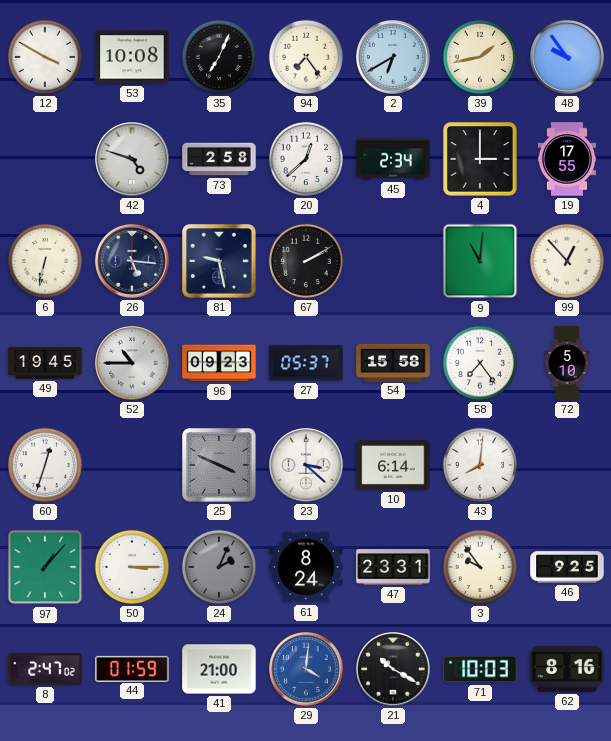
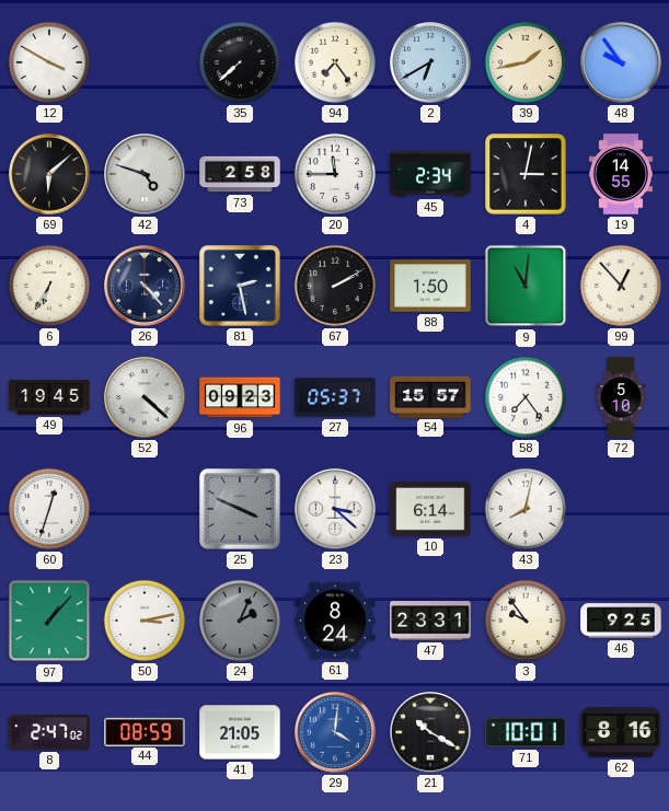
53: 10:08 -> none
35: 7:04 -> 7:38
69: none -> 6:08
20: 12:38 -> 11:45
4: 3:00 -> 3:02
19: 17:55 -> 14:55
6: 6:32 -> 6:35
26: 5:16 -> 4:23
81: 9:28 -> 2:28
88: none -> 1:50
52: 10:45 -> 4:22
54: 15:58 -> 15:57
43: 8:01 -> 8:02
50: 3:15 -> 3:13
44: 01:59 -> 08:59
41: 21:00 -> 21:05
71: 10:03 -> 10:01
